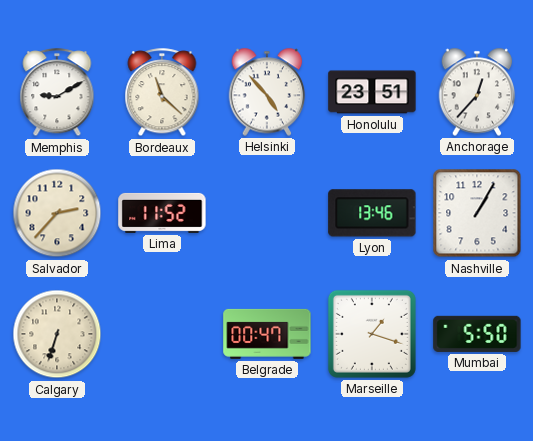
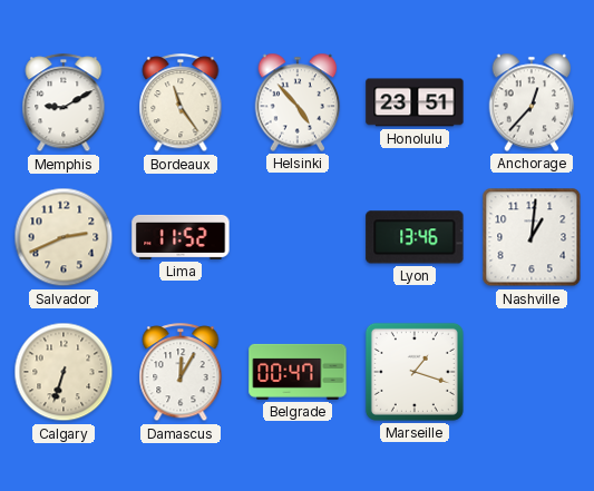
Bordeaux: 11:22 -> 11:24
Salvador: 2:37 -> 2:41
Nashville: 1:05 -> 1:01
Damascus: none -> 12:05
Mumbai: 5:50 -> none
